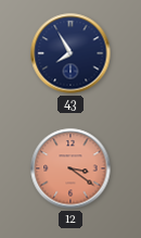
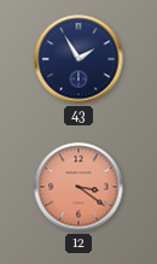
43: 7:55 -> 1:55
